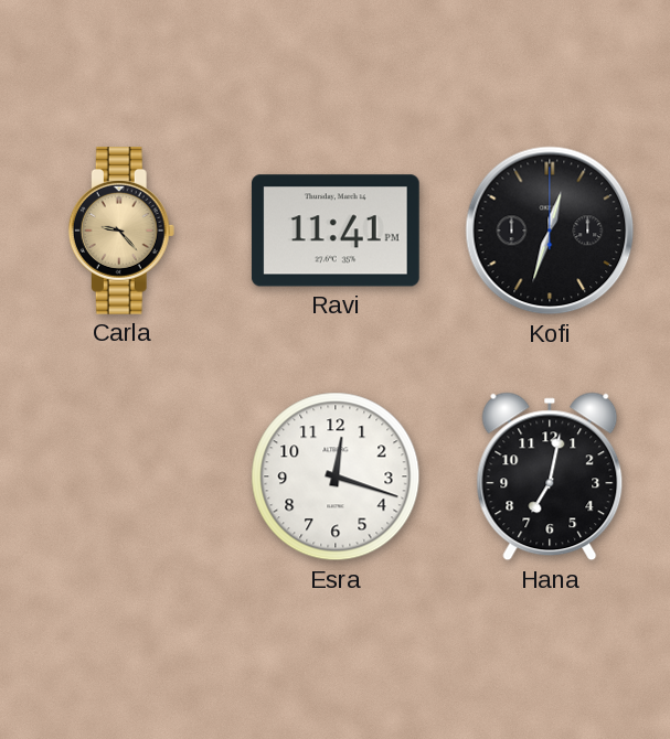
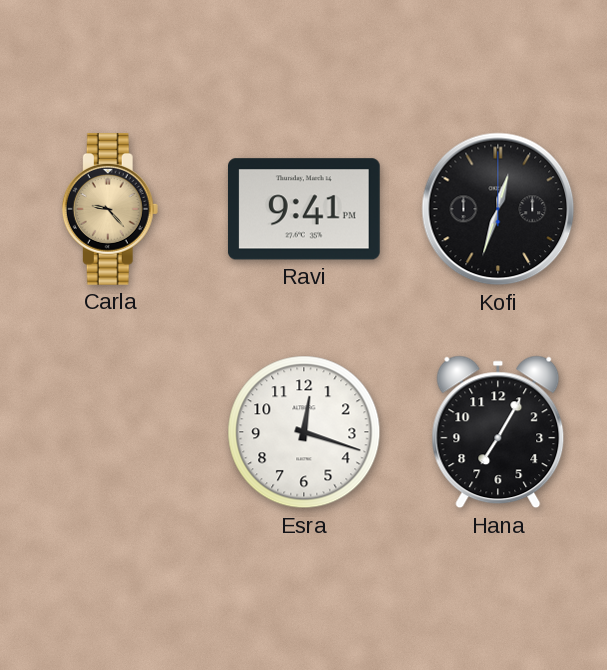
Ravi: 11:41 -> 9:41
Hana: 7:02 -> 7:05
